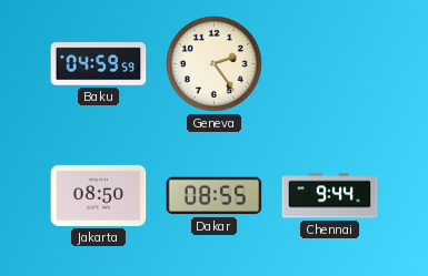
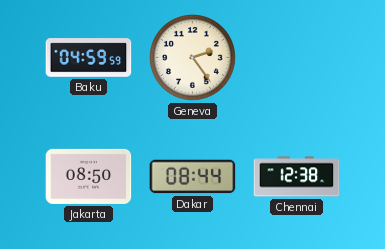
Dakar: 08:55 -> 08:44
Chennai: 9:44 -> 12:38
